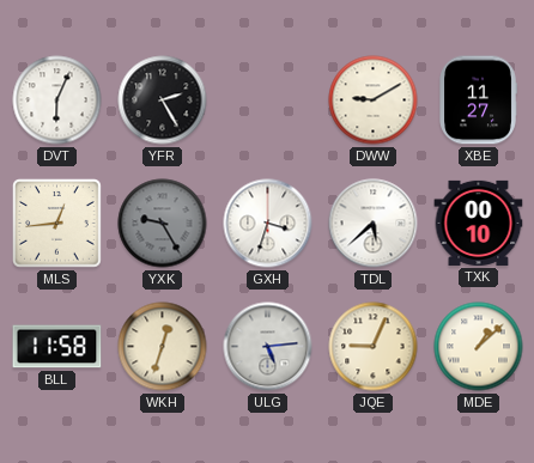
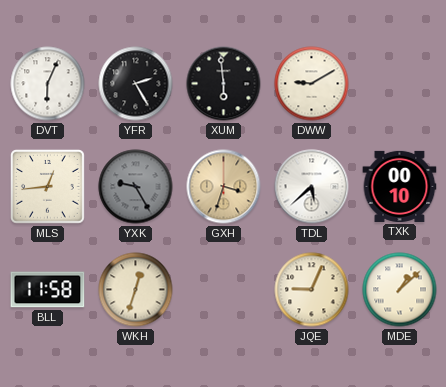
XUM: none -> 5:59
XBE: 11:27 -> none
GXH dial: white -> champagne
ULG: 5:14 -> none
